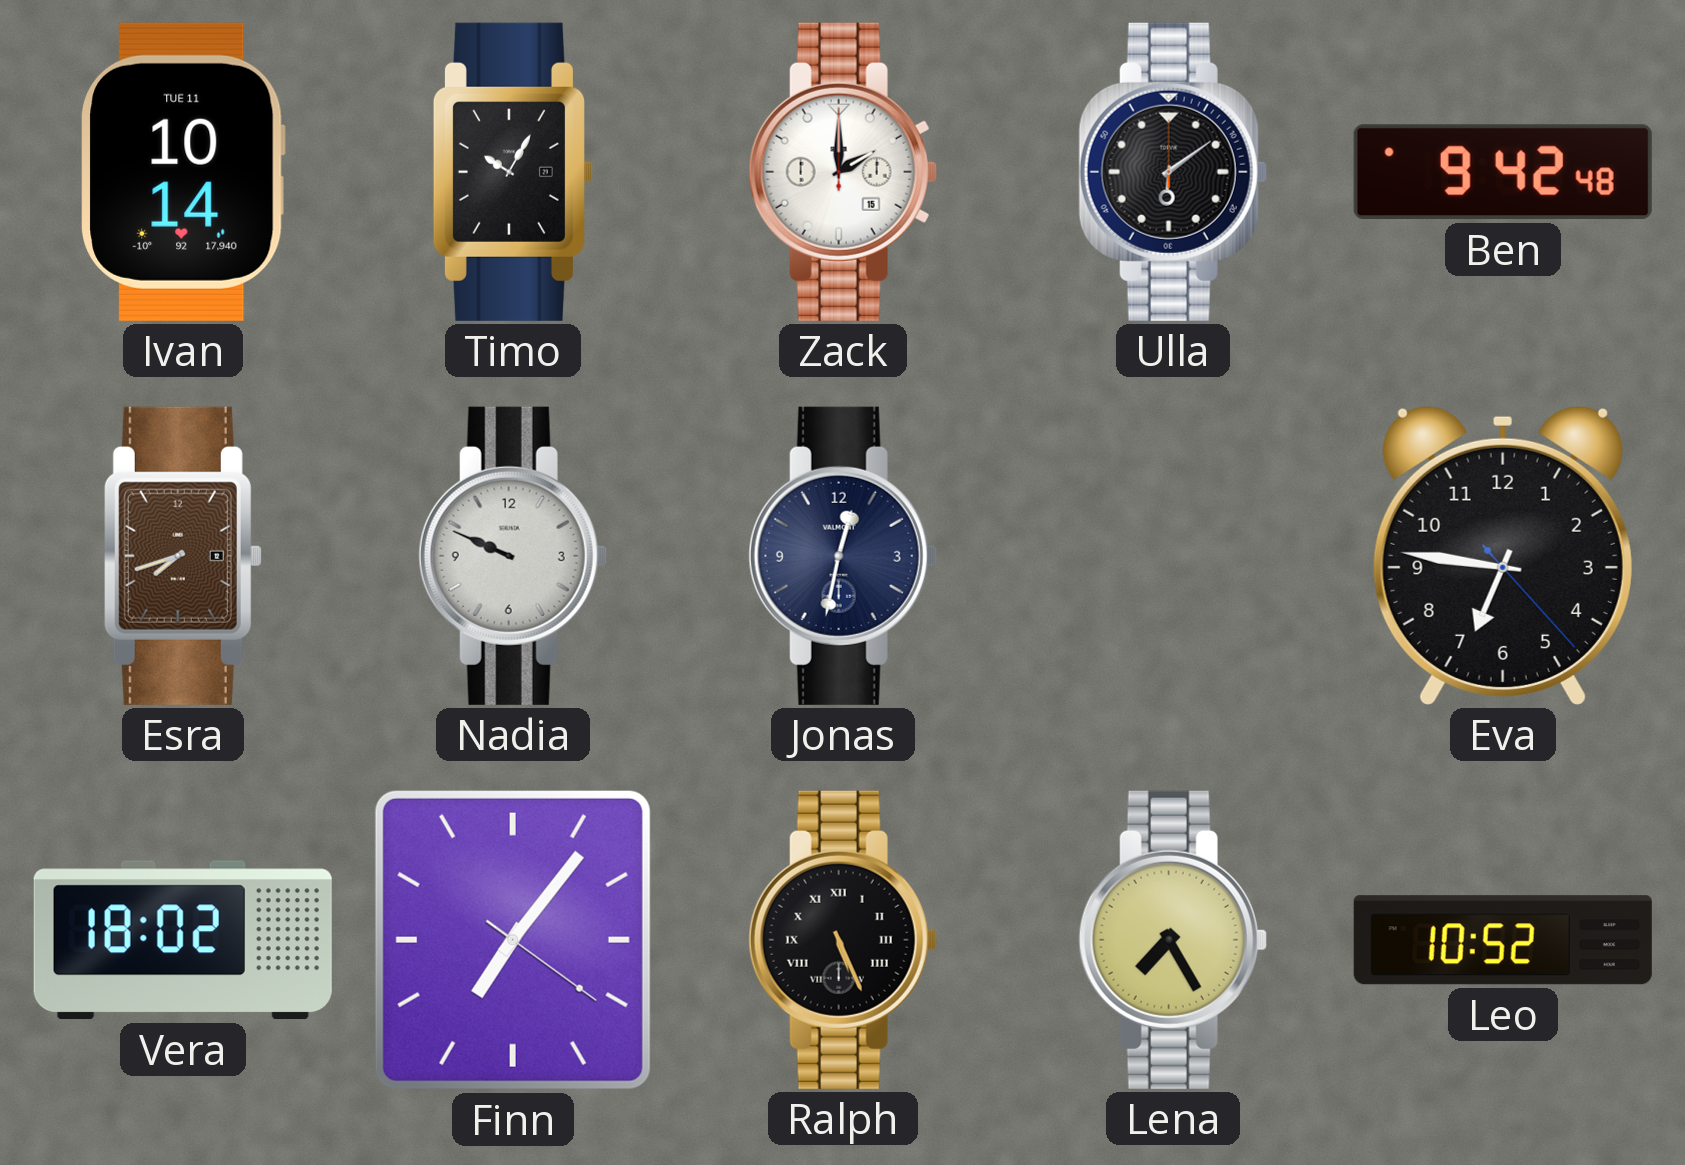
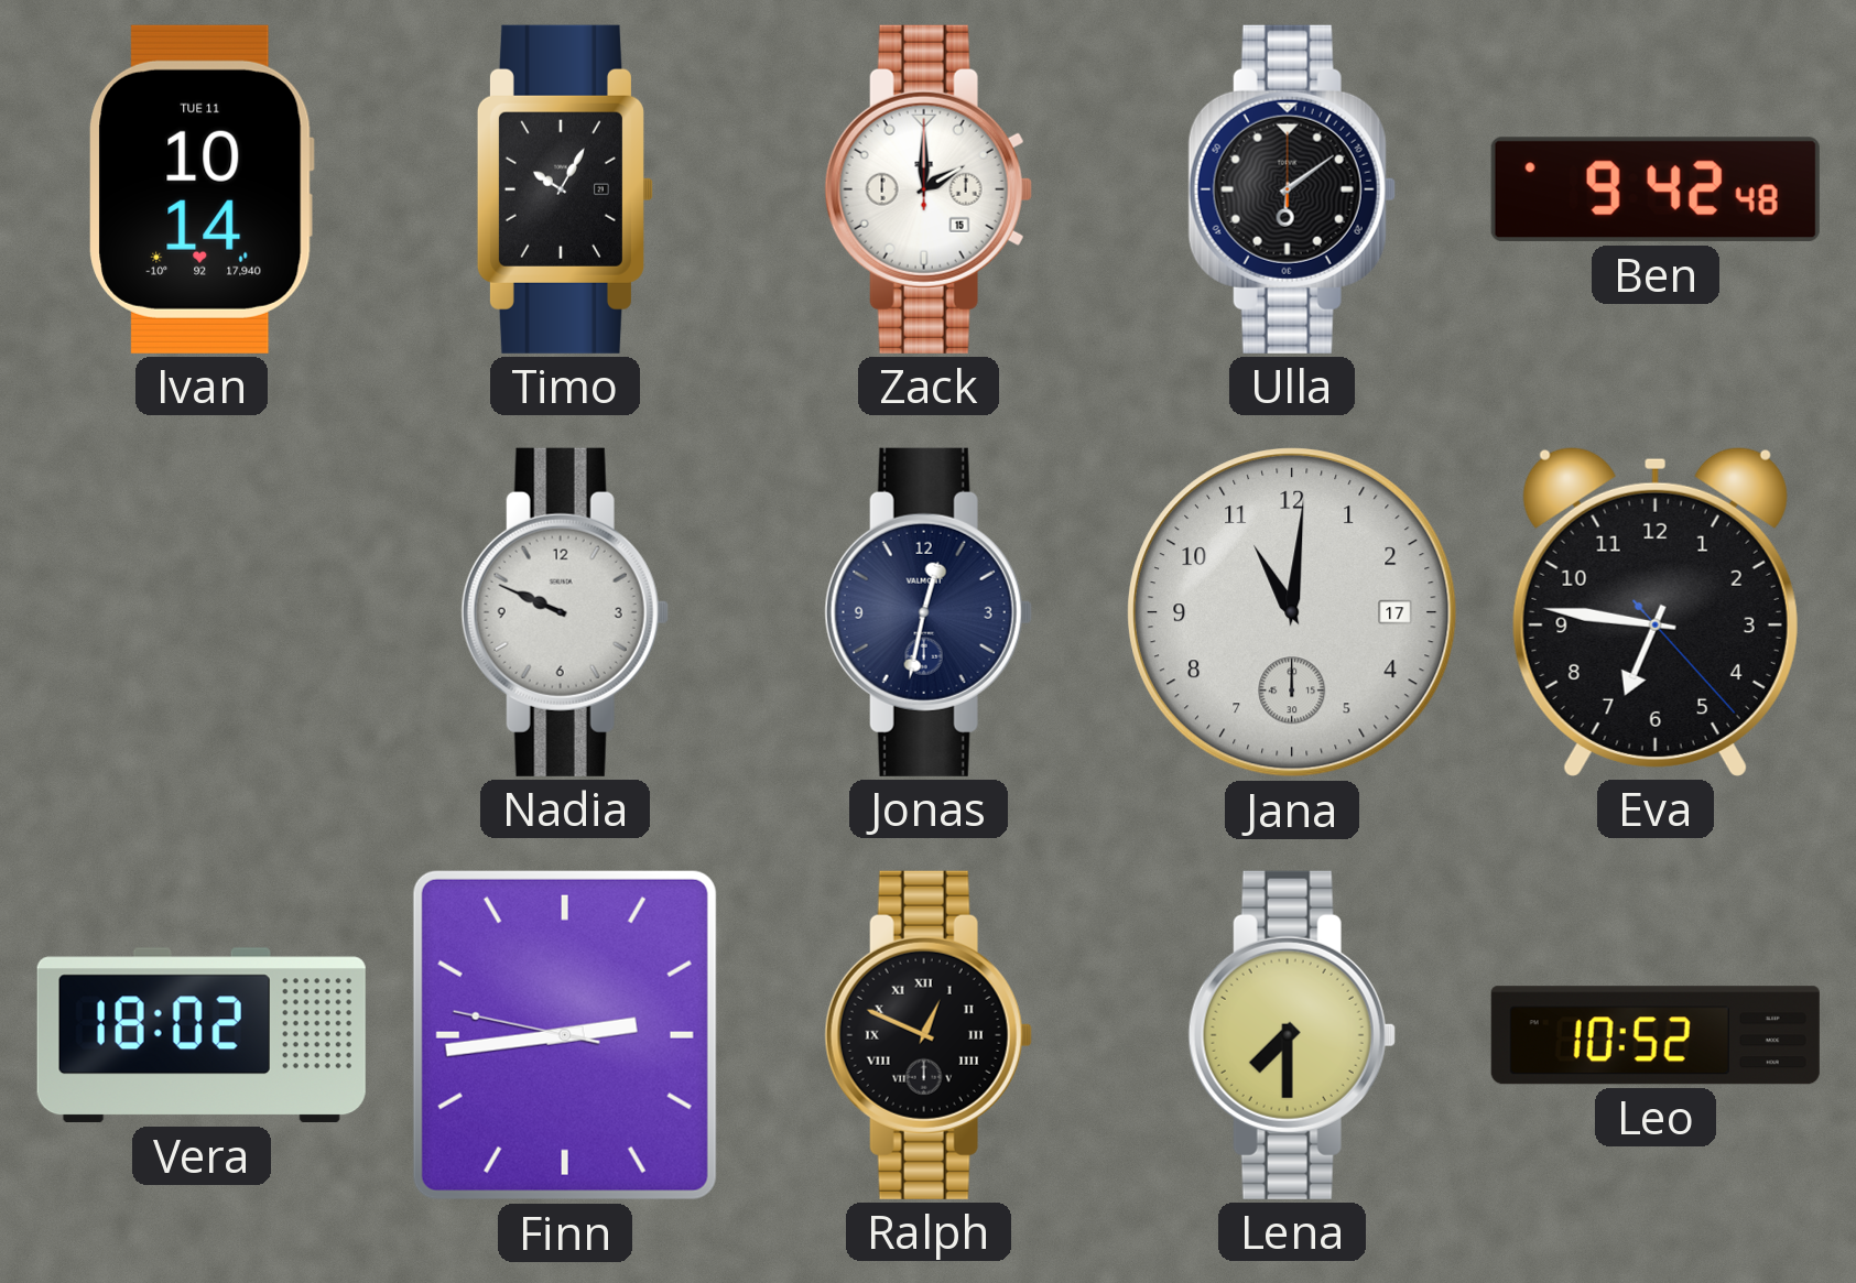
Esra: 7:42 -> none
Jana: none -> 11:01
Finn: 7:06 -> 2:43
Ralph: 5:26 -> 12:49
Lena: 7:25 -> 7:30
